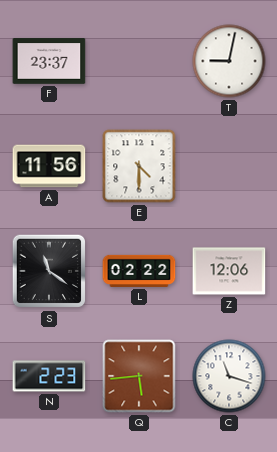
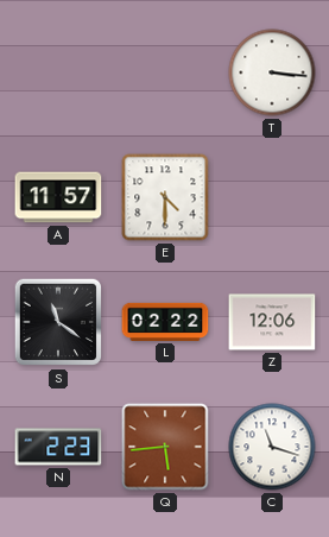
F: 23:37 -> none
T: 9:02 -> 3:16
A: 11:56 -> 11:57
